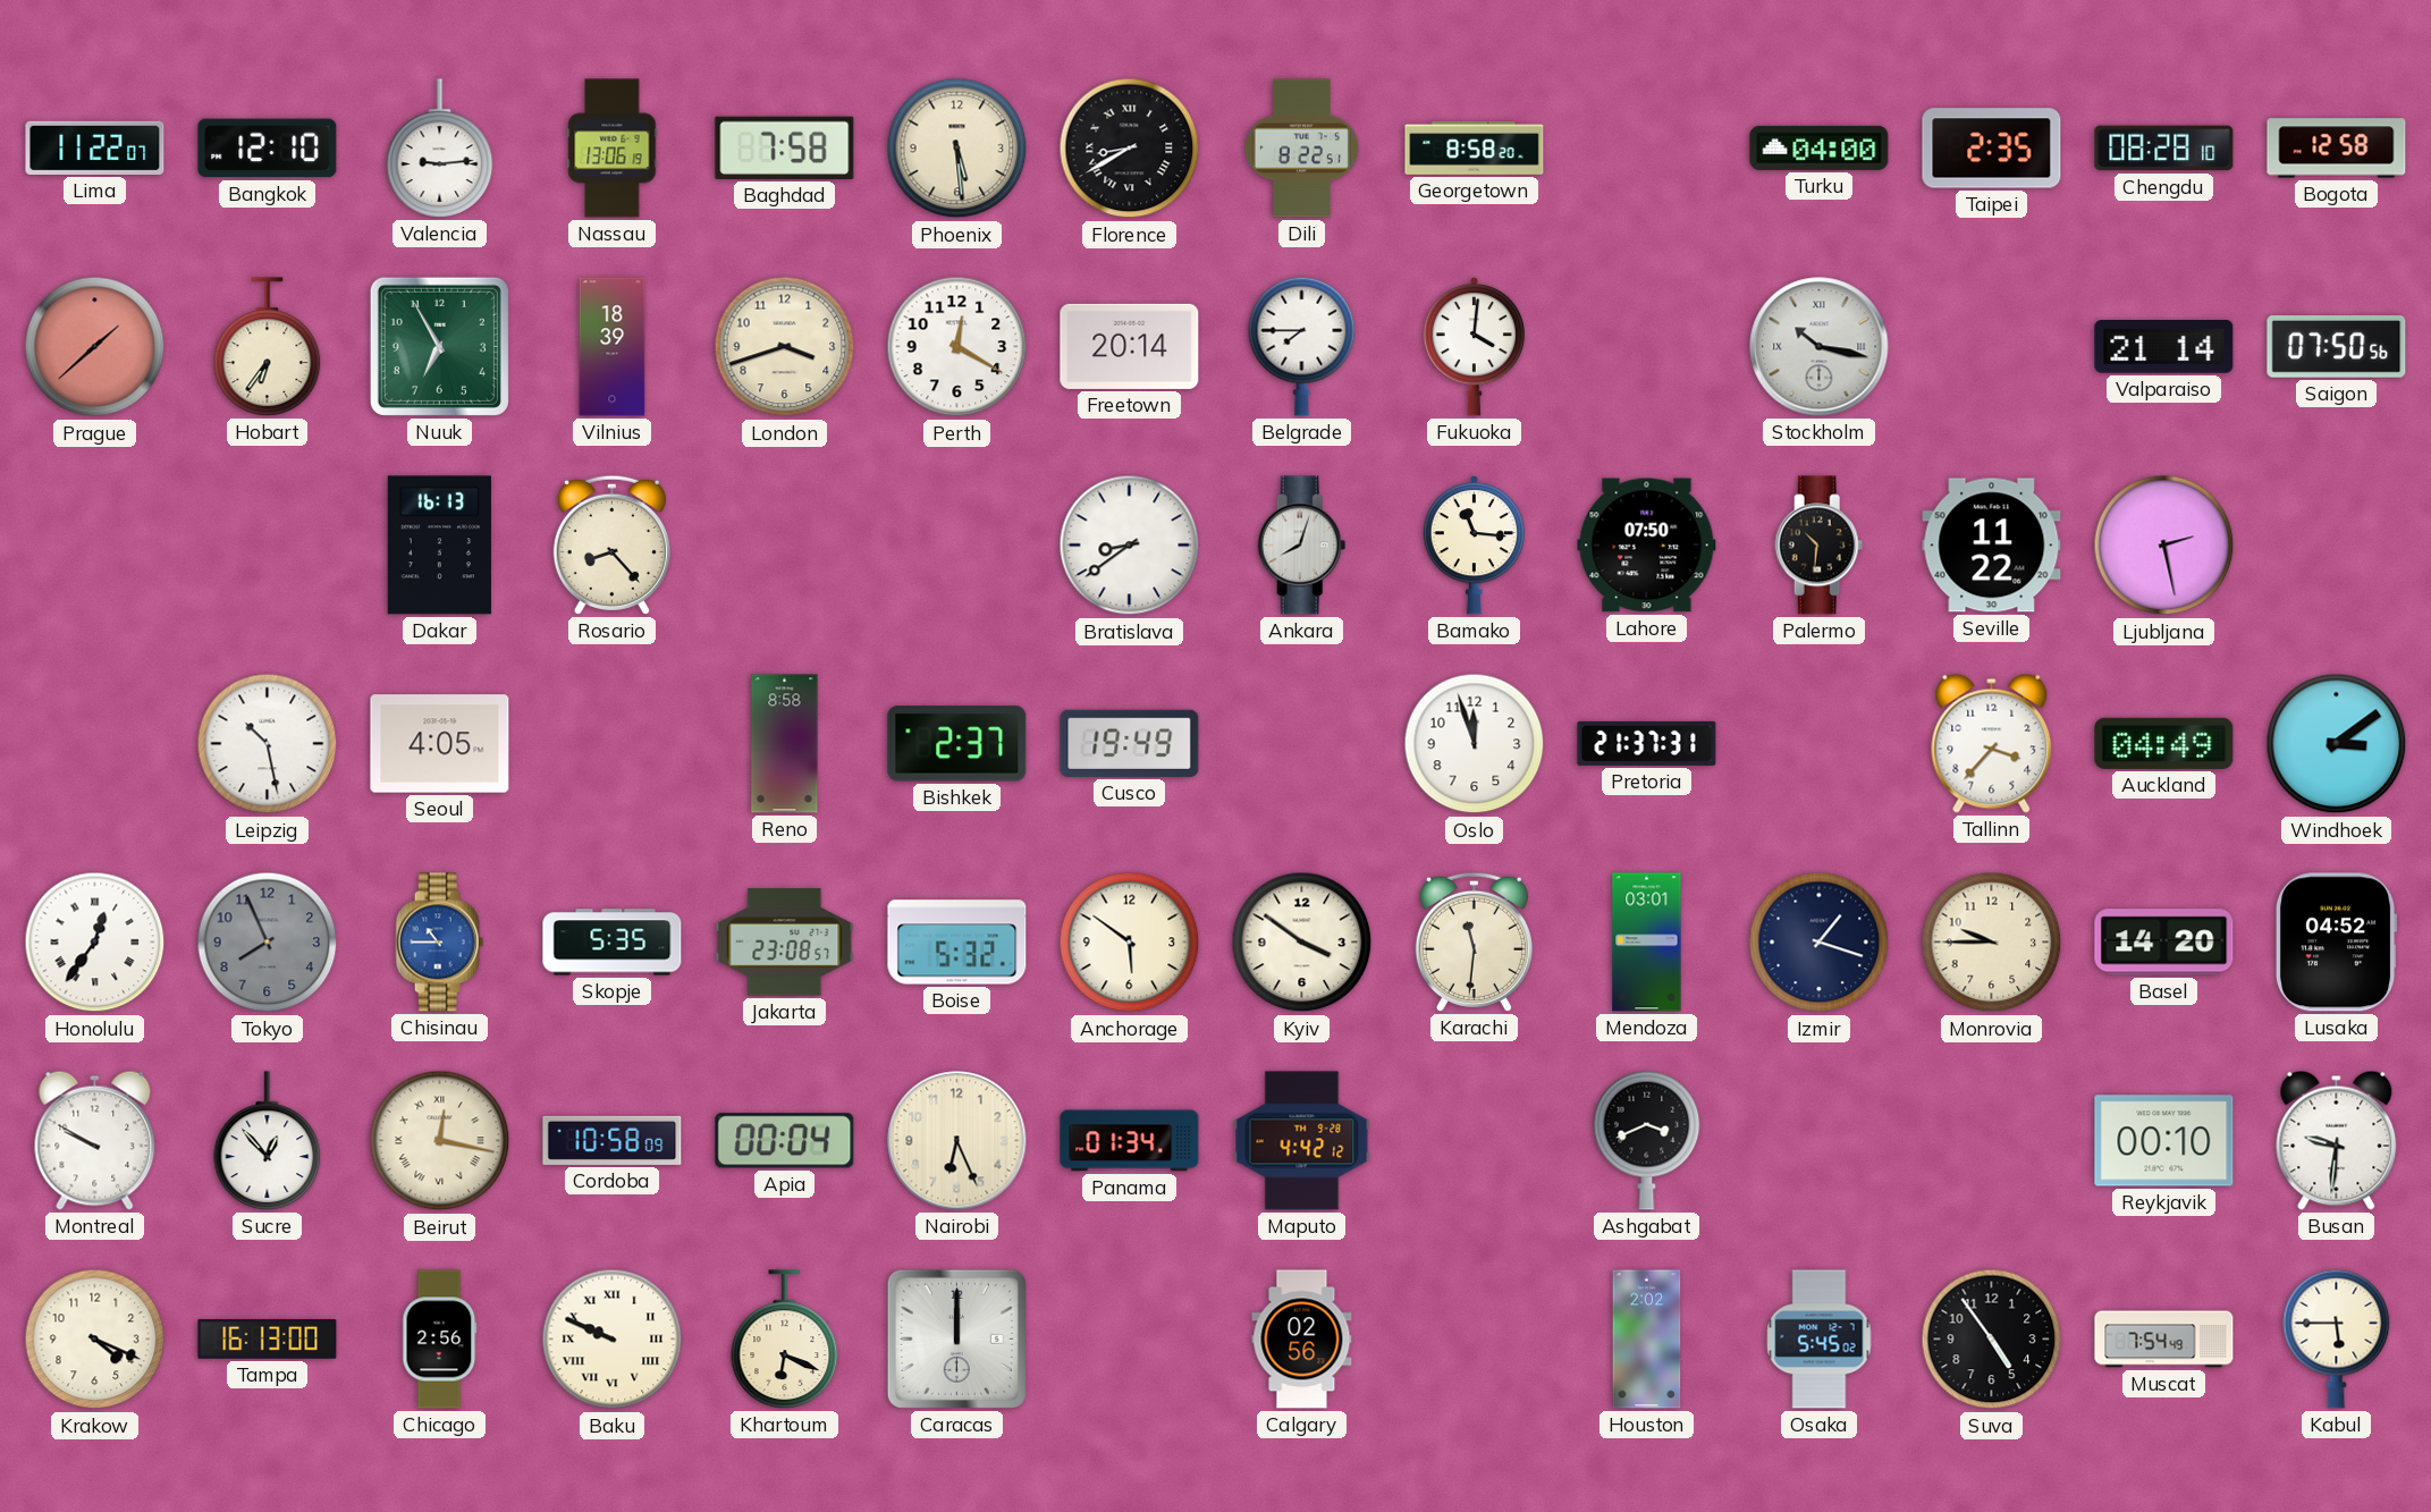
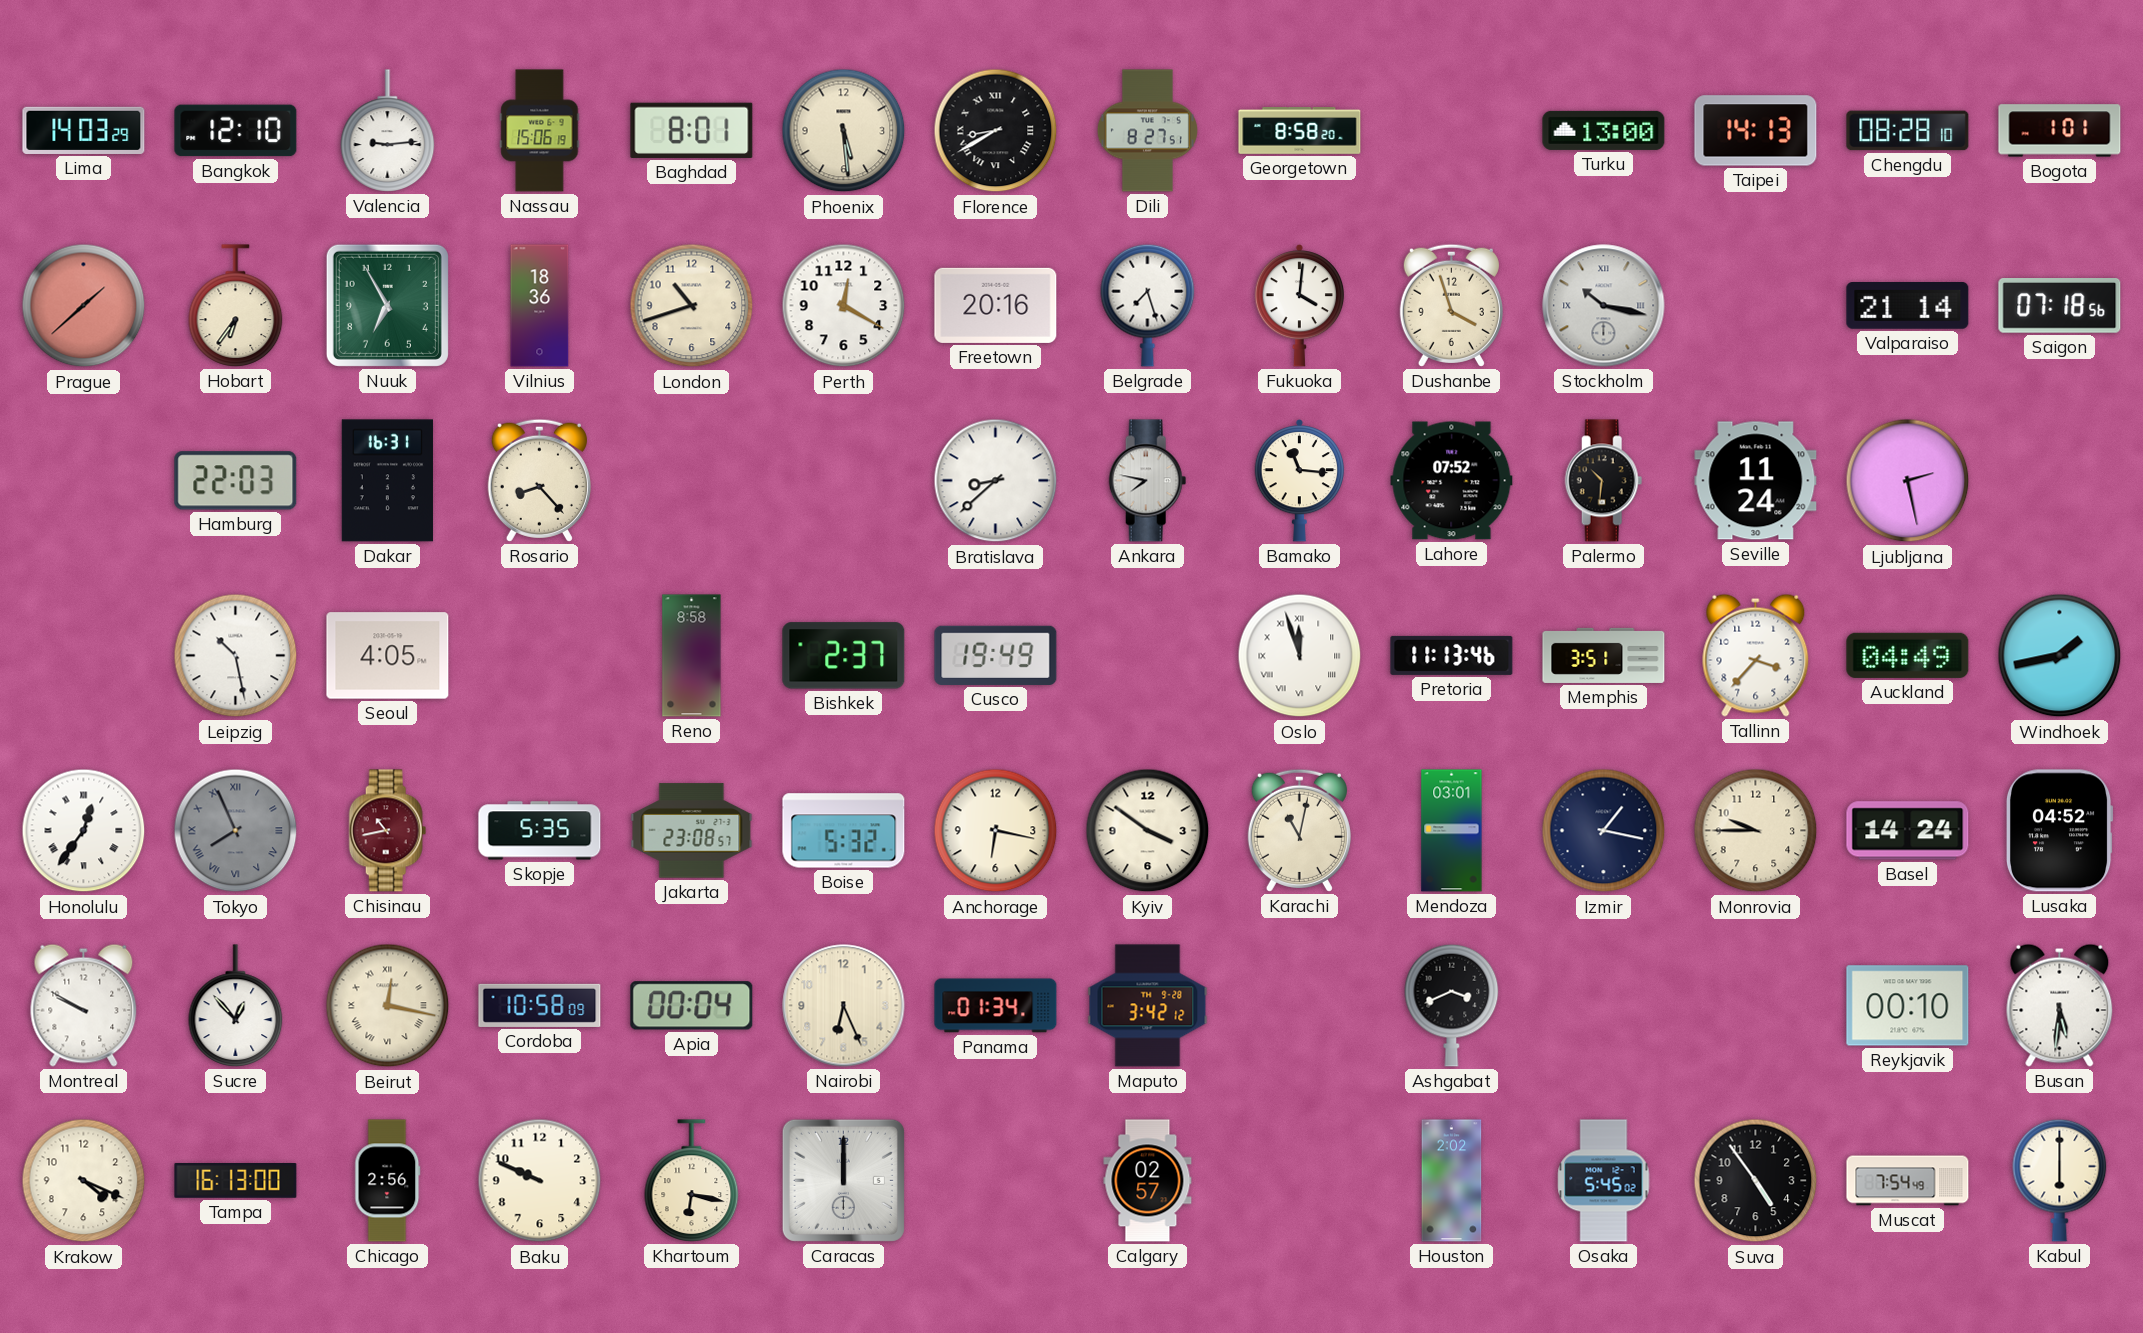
Lima: 11:22 -> 14:03
Nassau: 13:06 -> 15:06
Baghdad: 7:58 -> 8:01
Dili: 8:22 -> 8:27
Turku: 04:00 -> 13:00
Taipei: 2:35 -> 14:13
Bogota: 12:58 -> 1:01
Vilnius: 18:39 -> 18:36
London: 3:42 -> 10:42
Freetown: 20:14 -> 20:16
Belgrade: 7:45 -> 7:27
Dushanbe: none -> 3:57
Saigon: 07:50 -> 07:18
Hamburg: none -> 22:03
Dakar: 16:13 -> 16:31
Bratislava: 8:39 -> 8:38
Ankara: 8:03 -> 7:47
Lahore: 07:50 -> 07:52
Seville: 11:22 -> 11:24
Oslo numerals: Arabic -> Roman
Pretoria: 21:37 -> 11:13
Memphis: none -> 3:51
Windhoek: 3:09 -> 1:43
Tokyo numerals: Arabic -> Roman
Chisinau: 10:45 -> 10:43
Chisinau dial: blue -> burgundy
Anchorage: 5:51 -> 6:17
Karachi: 11:31 -> 11:02
Izmir: 1:18 -> 1:17
Basel: 14:20 -> 14:24
Maputo: 4:42 -> 3:42
Busan: 9:31 -> 5:31
Baku numerals: Roman -> Arabic
Khartoum: 6:19 -> 6:17
Calgary: 02:56 -> 02:57
Kabul: 5:45 -> 6:00
